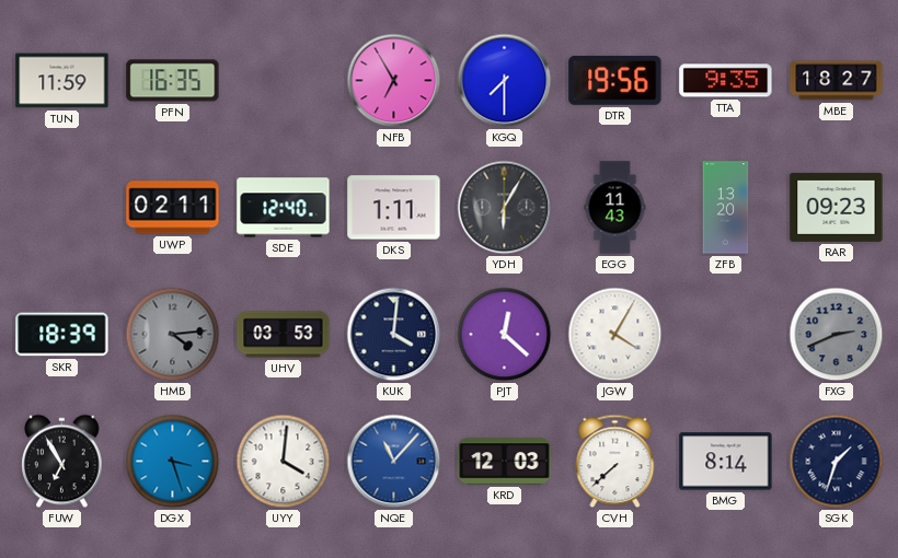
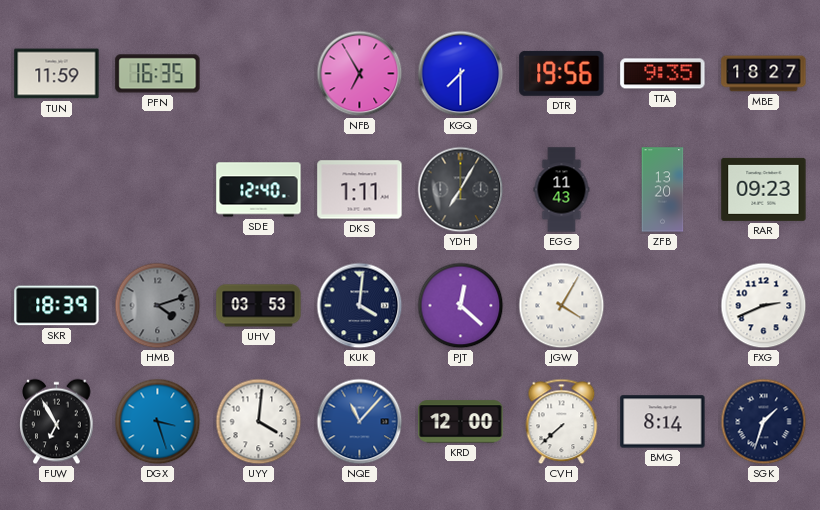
UWP: 02:11 -> none
YDH: 6:05 -> 7:05
HMB: 4:14 -> 4:12
FXG dial: grey -> white
KRD: 12:03 -> 12:00
